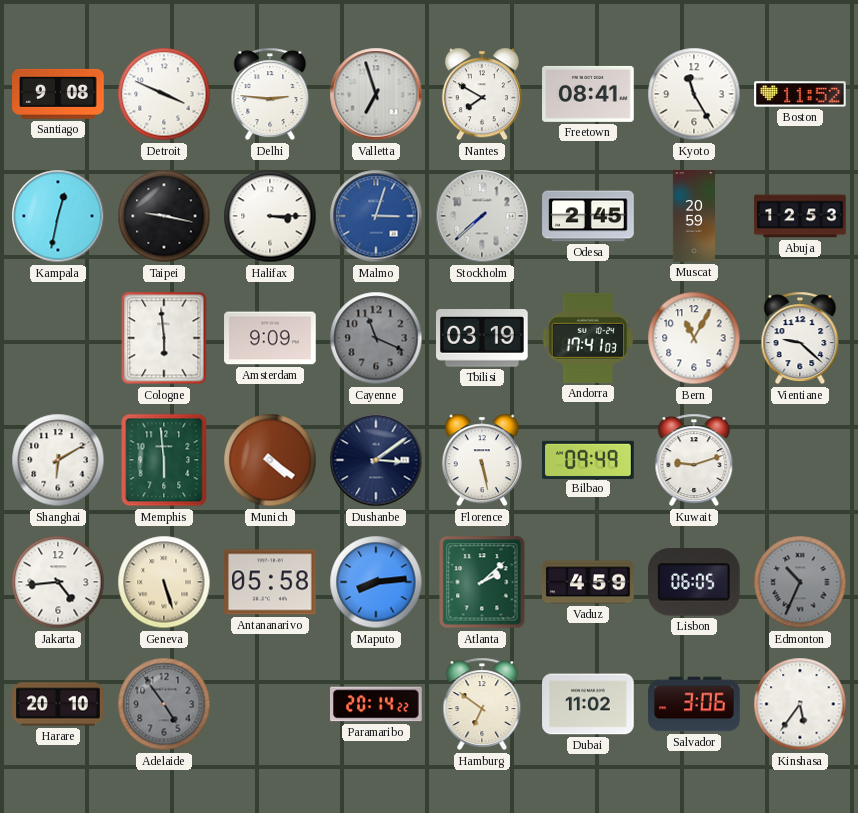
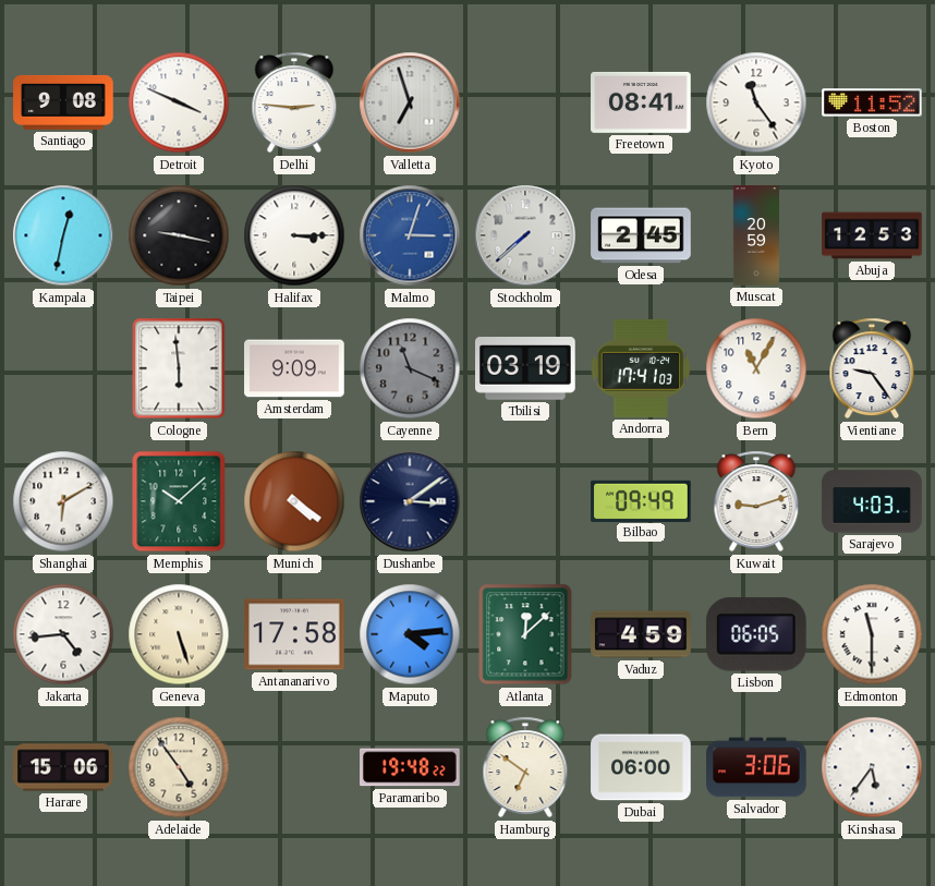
Nantes: 7:50 -> none
Kyoto: 11:25 -> 11:24
Vientiane: 9:22 -> 9:24
Memphis: 5:59 -> 10:08
Florence: 5:28 -> none
Sarajevo: none -> 4:03
Antananarivo: 05:58 -> 17:58
Maputo: 8:14 -> 4:14
Atlanta: 2:08 -> 12:08
Edmonton: 10:34 -> 11:30
Edmonton dial: grey -> white
Harare: 20:10 -> 15:06
Adelaide dial: grey -> cream
Paramaribo: 20:14 -> 19:48
Dubai: 11:02 -> 06:00
